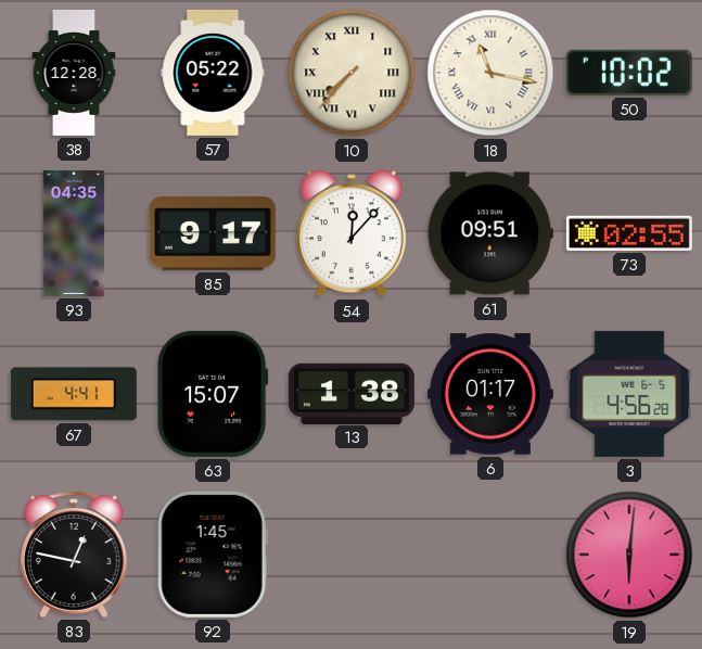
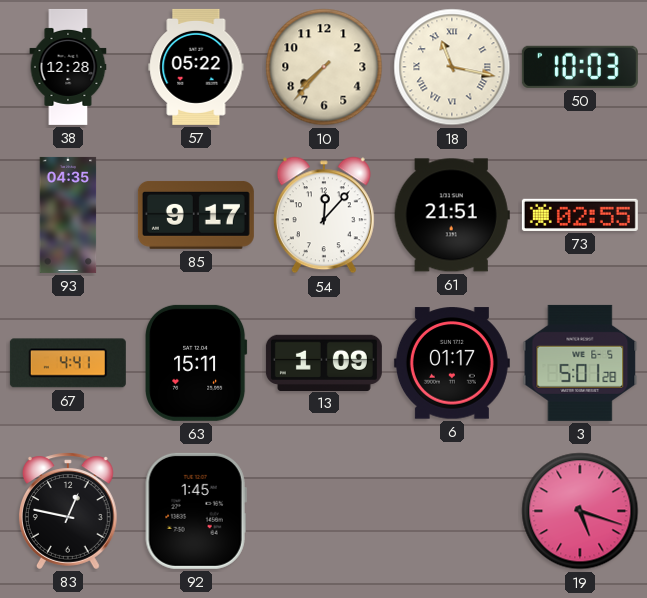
10 numerals: Roman -> Arabic
50: 10:02 -> 10:03
61: 09:51 -> 21:51
63: 15:07 -> 15:11
13: 1:38 -> 1:09
3: 4:56 -> 5:01
19: 6:01 -> 5:18
